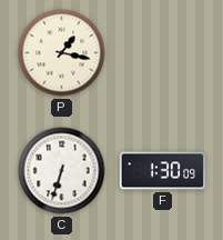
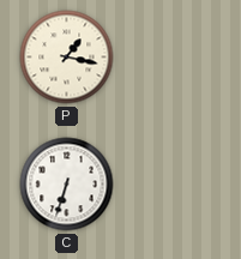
F: 1:30 -> none
